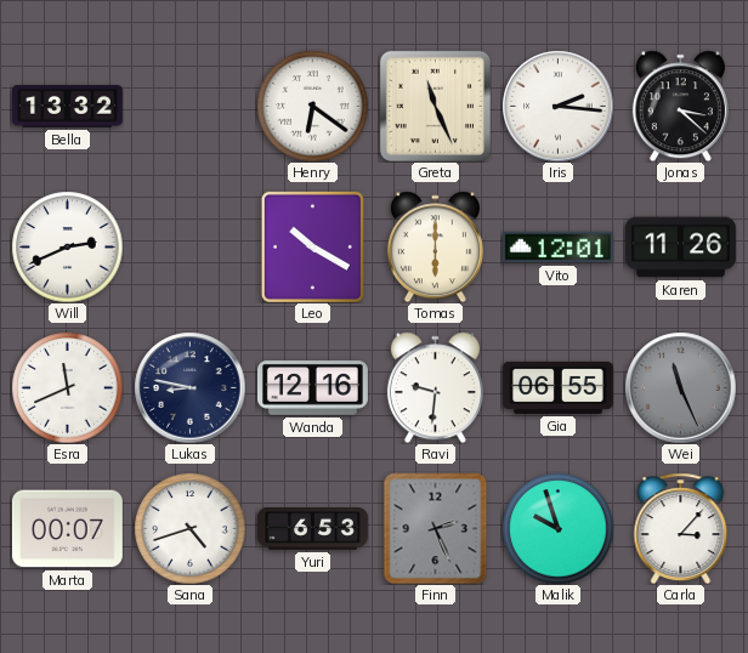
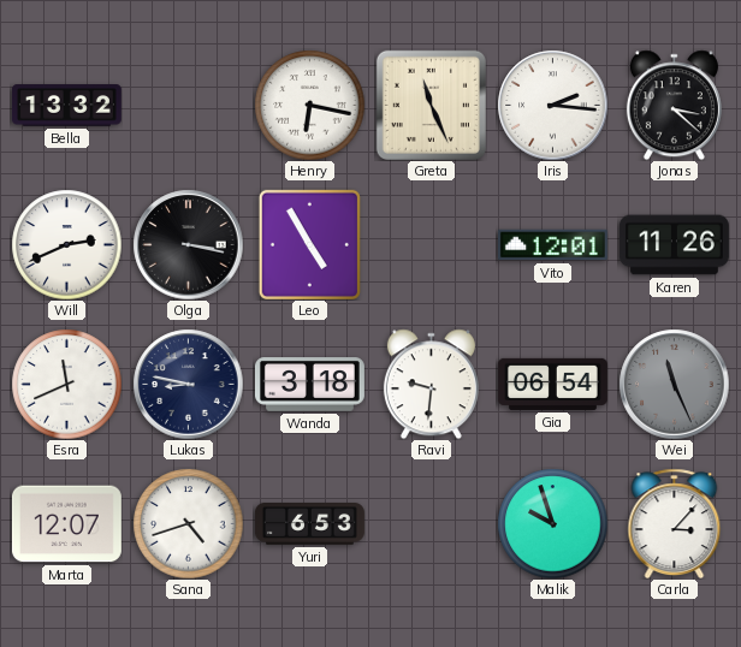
Henry: 6:21 -> 6:17
Olga: none -> 3:17
Leo: 10:20 -> 4:55
Tomas: 6:00 -> none
Wanda: 12:16 -> 3:18
Gia: 06:55 -> 06:54
Marta: 00:07 -> 12:07
Finn: 2:26 -> none
